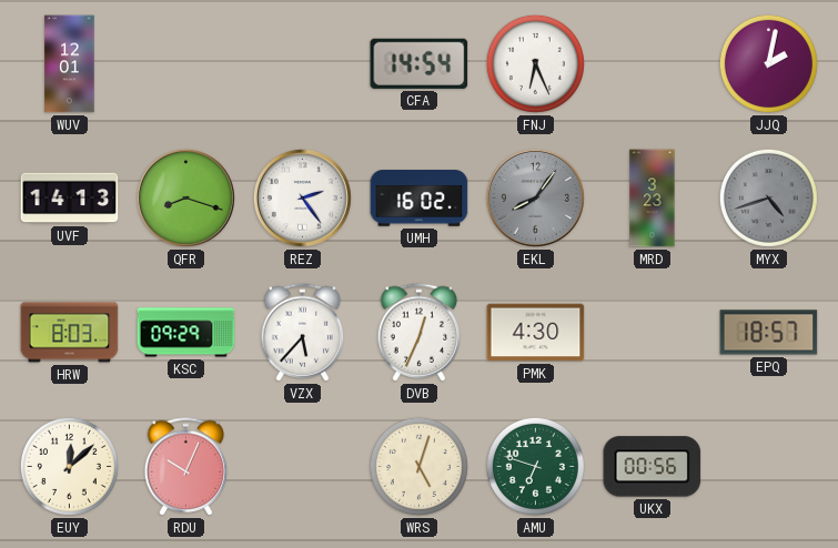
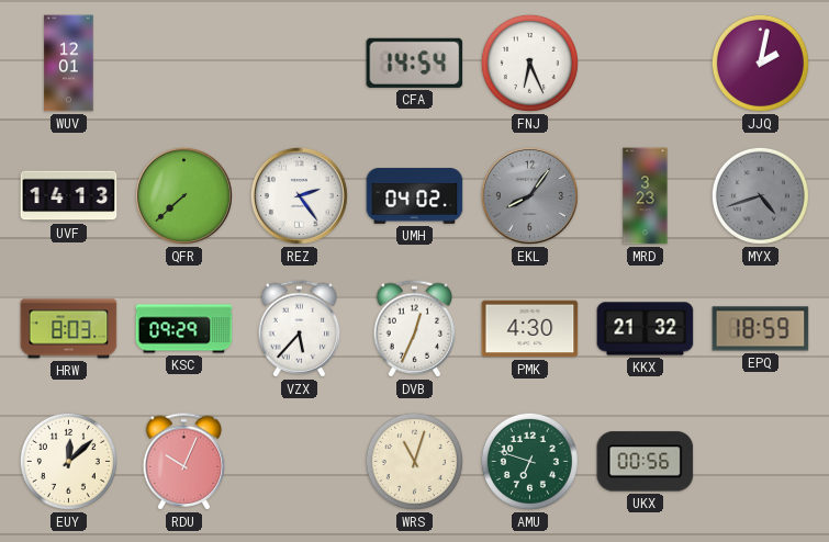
QFR: 8:18 -> 7:38
UMH: 16:02 -> 04:02
KKX: none -> 21:32
EPQ: 18:57 -> 18:59
WRS: 5:03 -> 11:03
